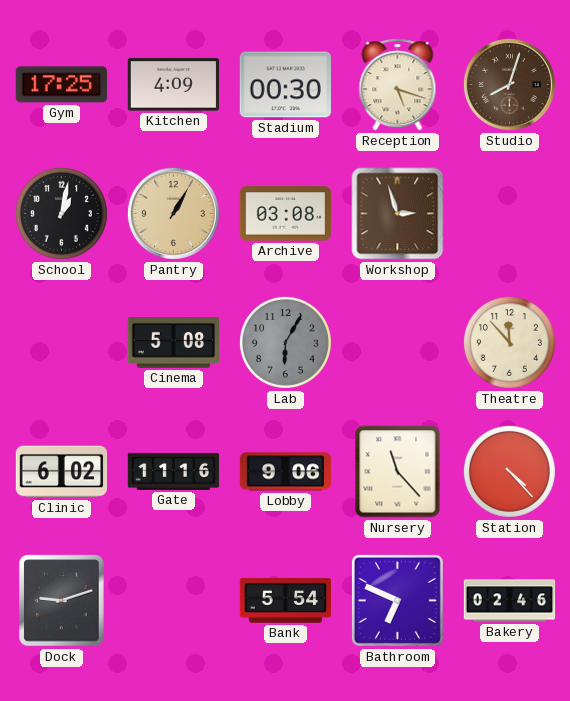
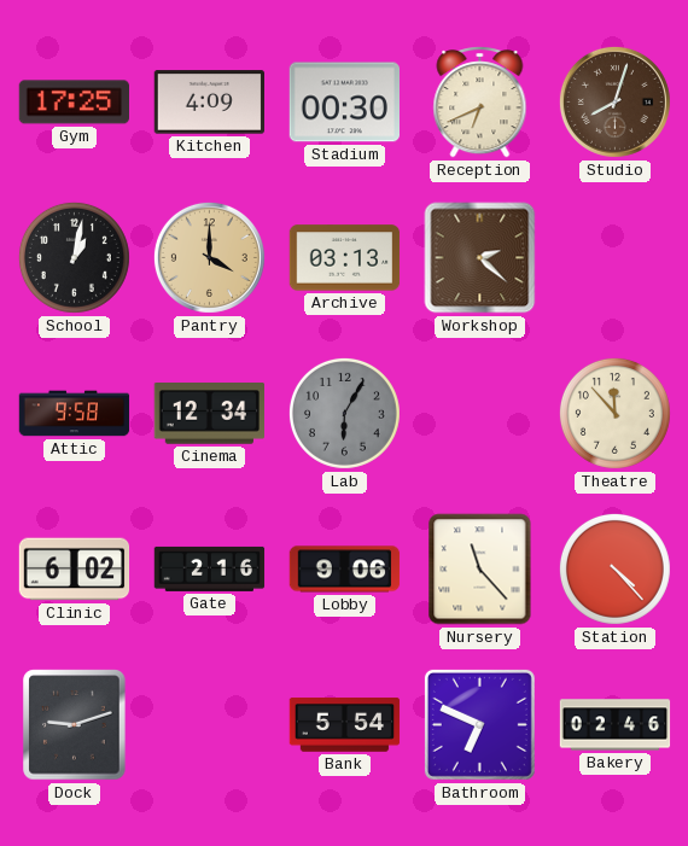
Reception: 5:18 -> 6:41
Pantry: 1:05 -> 4:00
Archive: 03:08 -> 03:13
Workshop: 2:57 -> 2:22
Attic: none -> 9:58
Cinema: 5:08 -> 12:34
Gate: 11:16 -> 2:16
